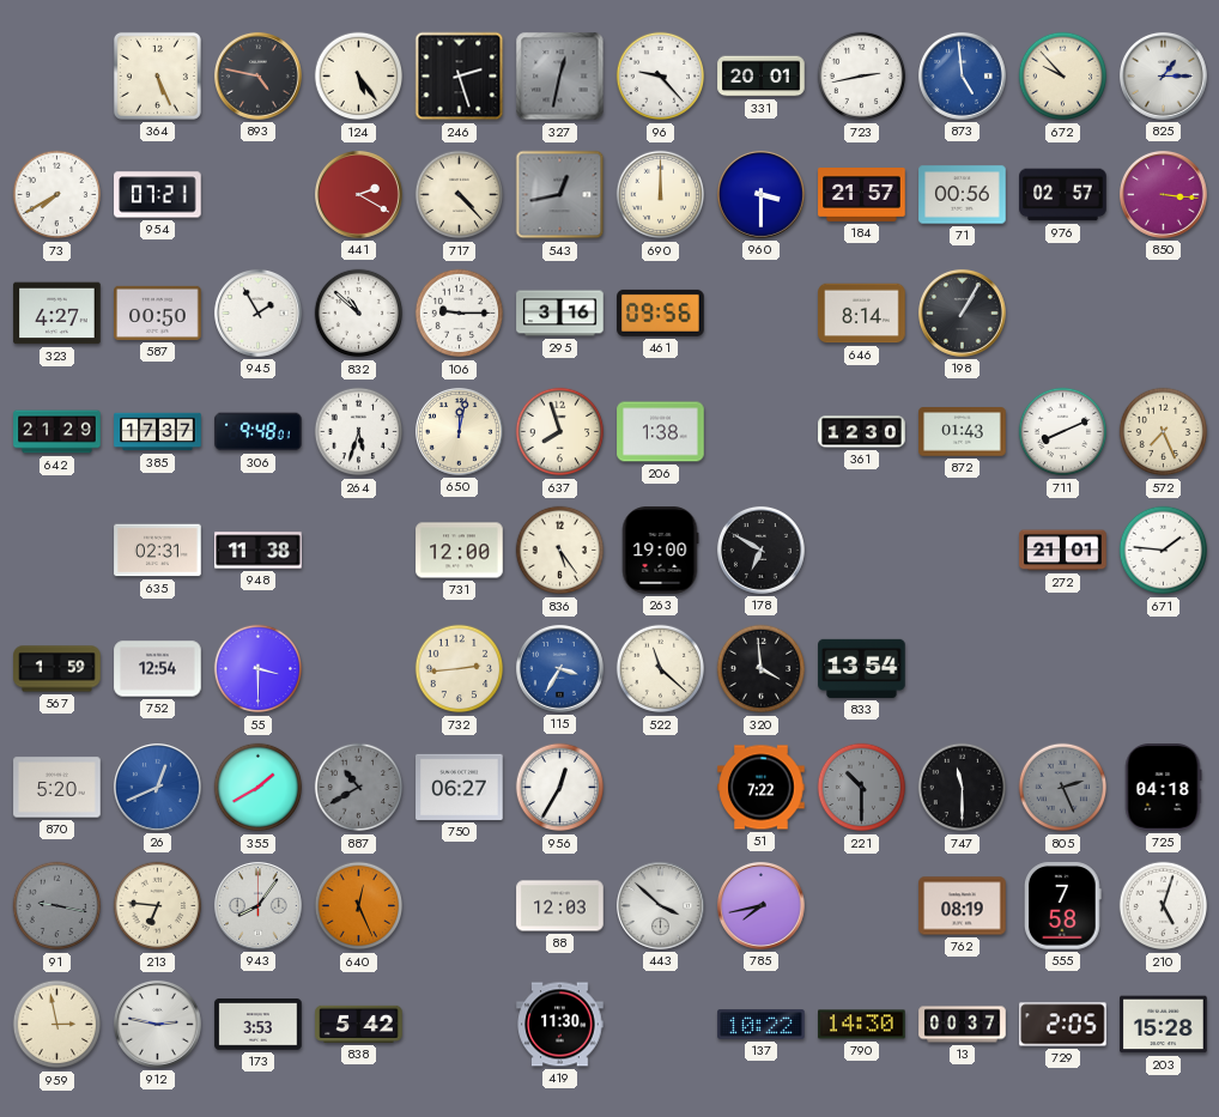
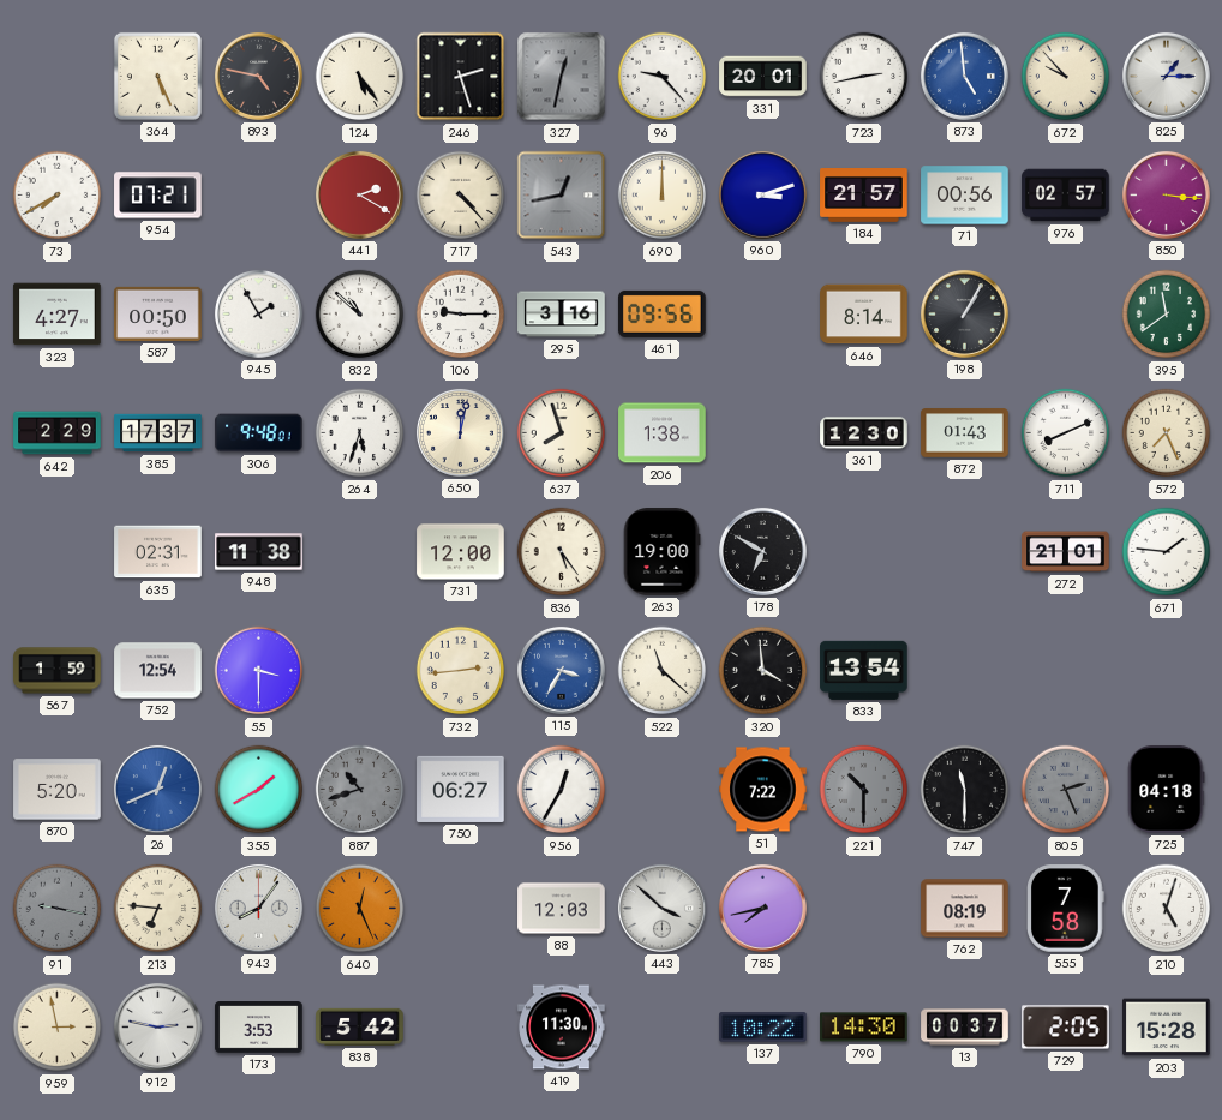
960: 3:30 -> 3:12
395: none -> 11:39
642: 21:29 -> 2:29
887: 10:40 -> 10:42
